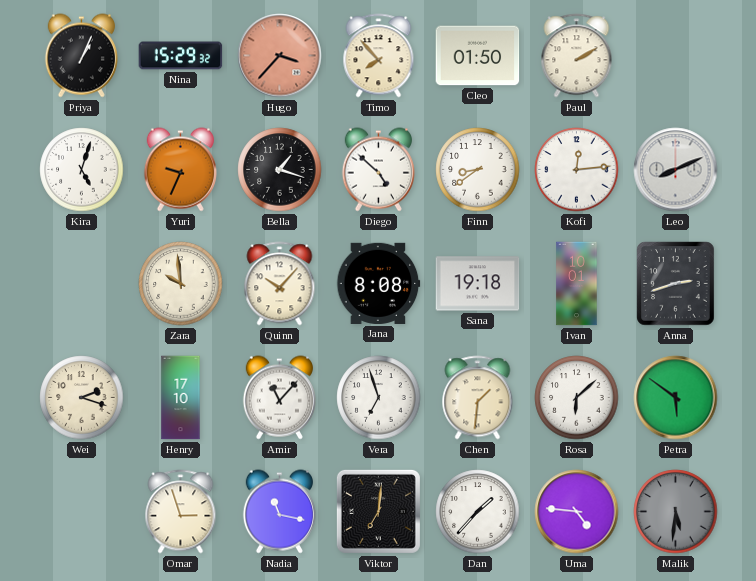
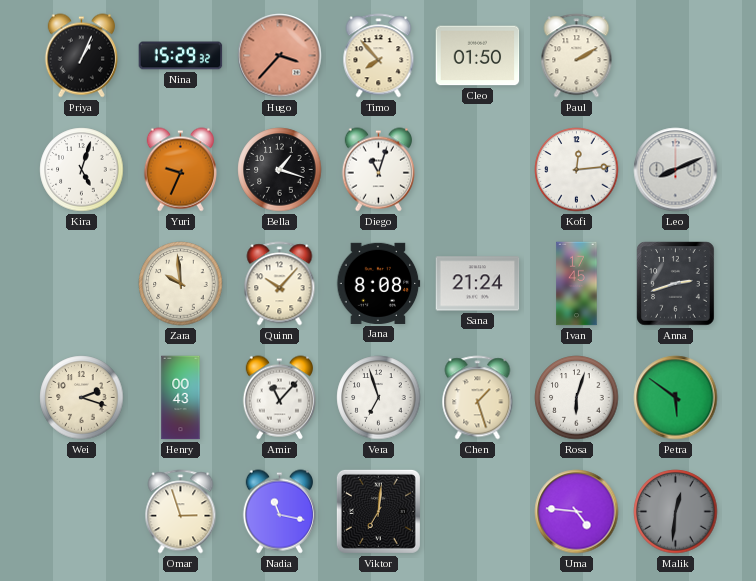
Diego: 4:52 -> 11:03
Finn: 8:39 -> none
Sana: 19:18 -> 21:24
Ivan: 10:01 -> 17:45
Henry: 17:10 -> 00:43
Chen: 1:31 -> 1:27
Rosa: 6:08 -> 6:03
Dan: 1:37 -> none
Malik: 5:31 -> 12:31
